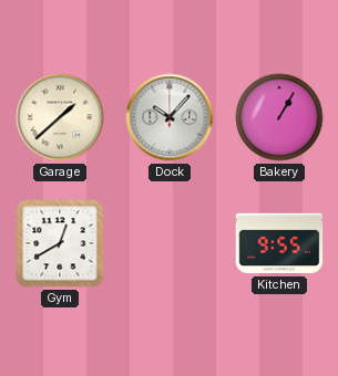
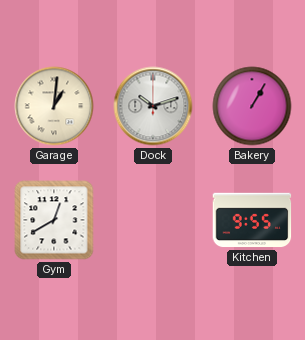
Garage: 1:38 -> 1:01
Dock: 10:07 -> 10:12
